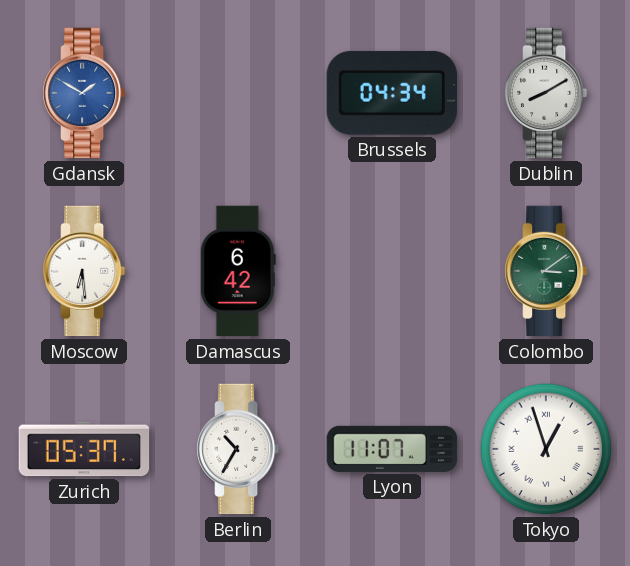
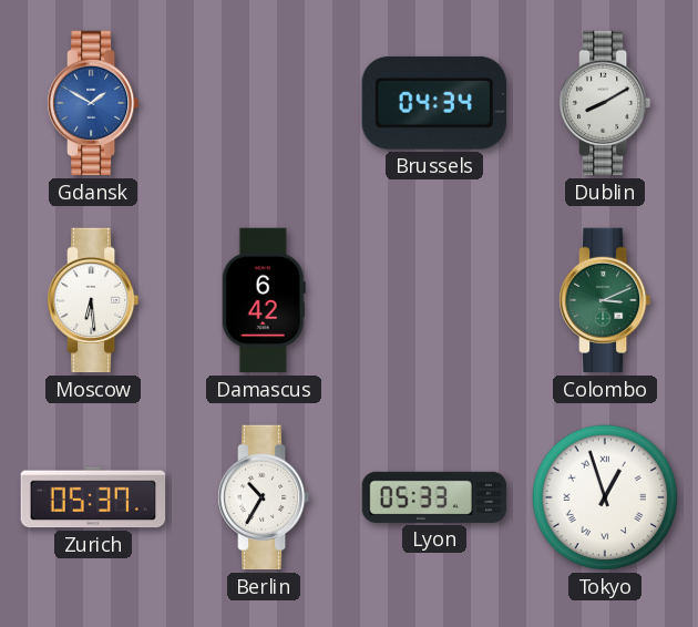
Colombo: 3:09 -> 3:11
Lyon: 11:07 -> 05:33
